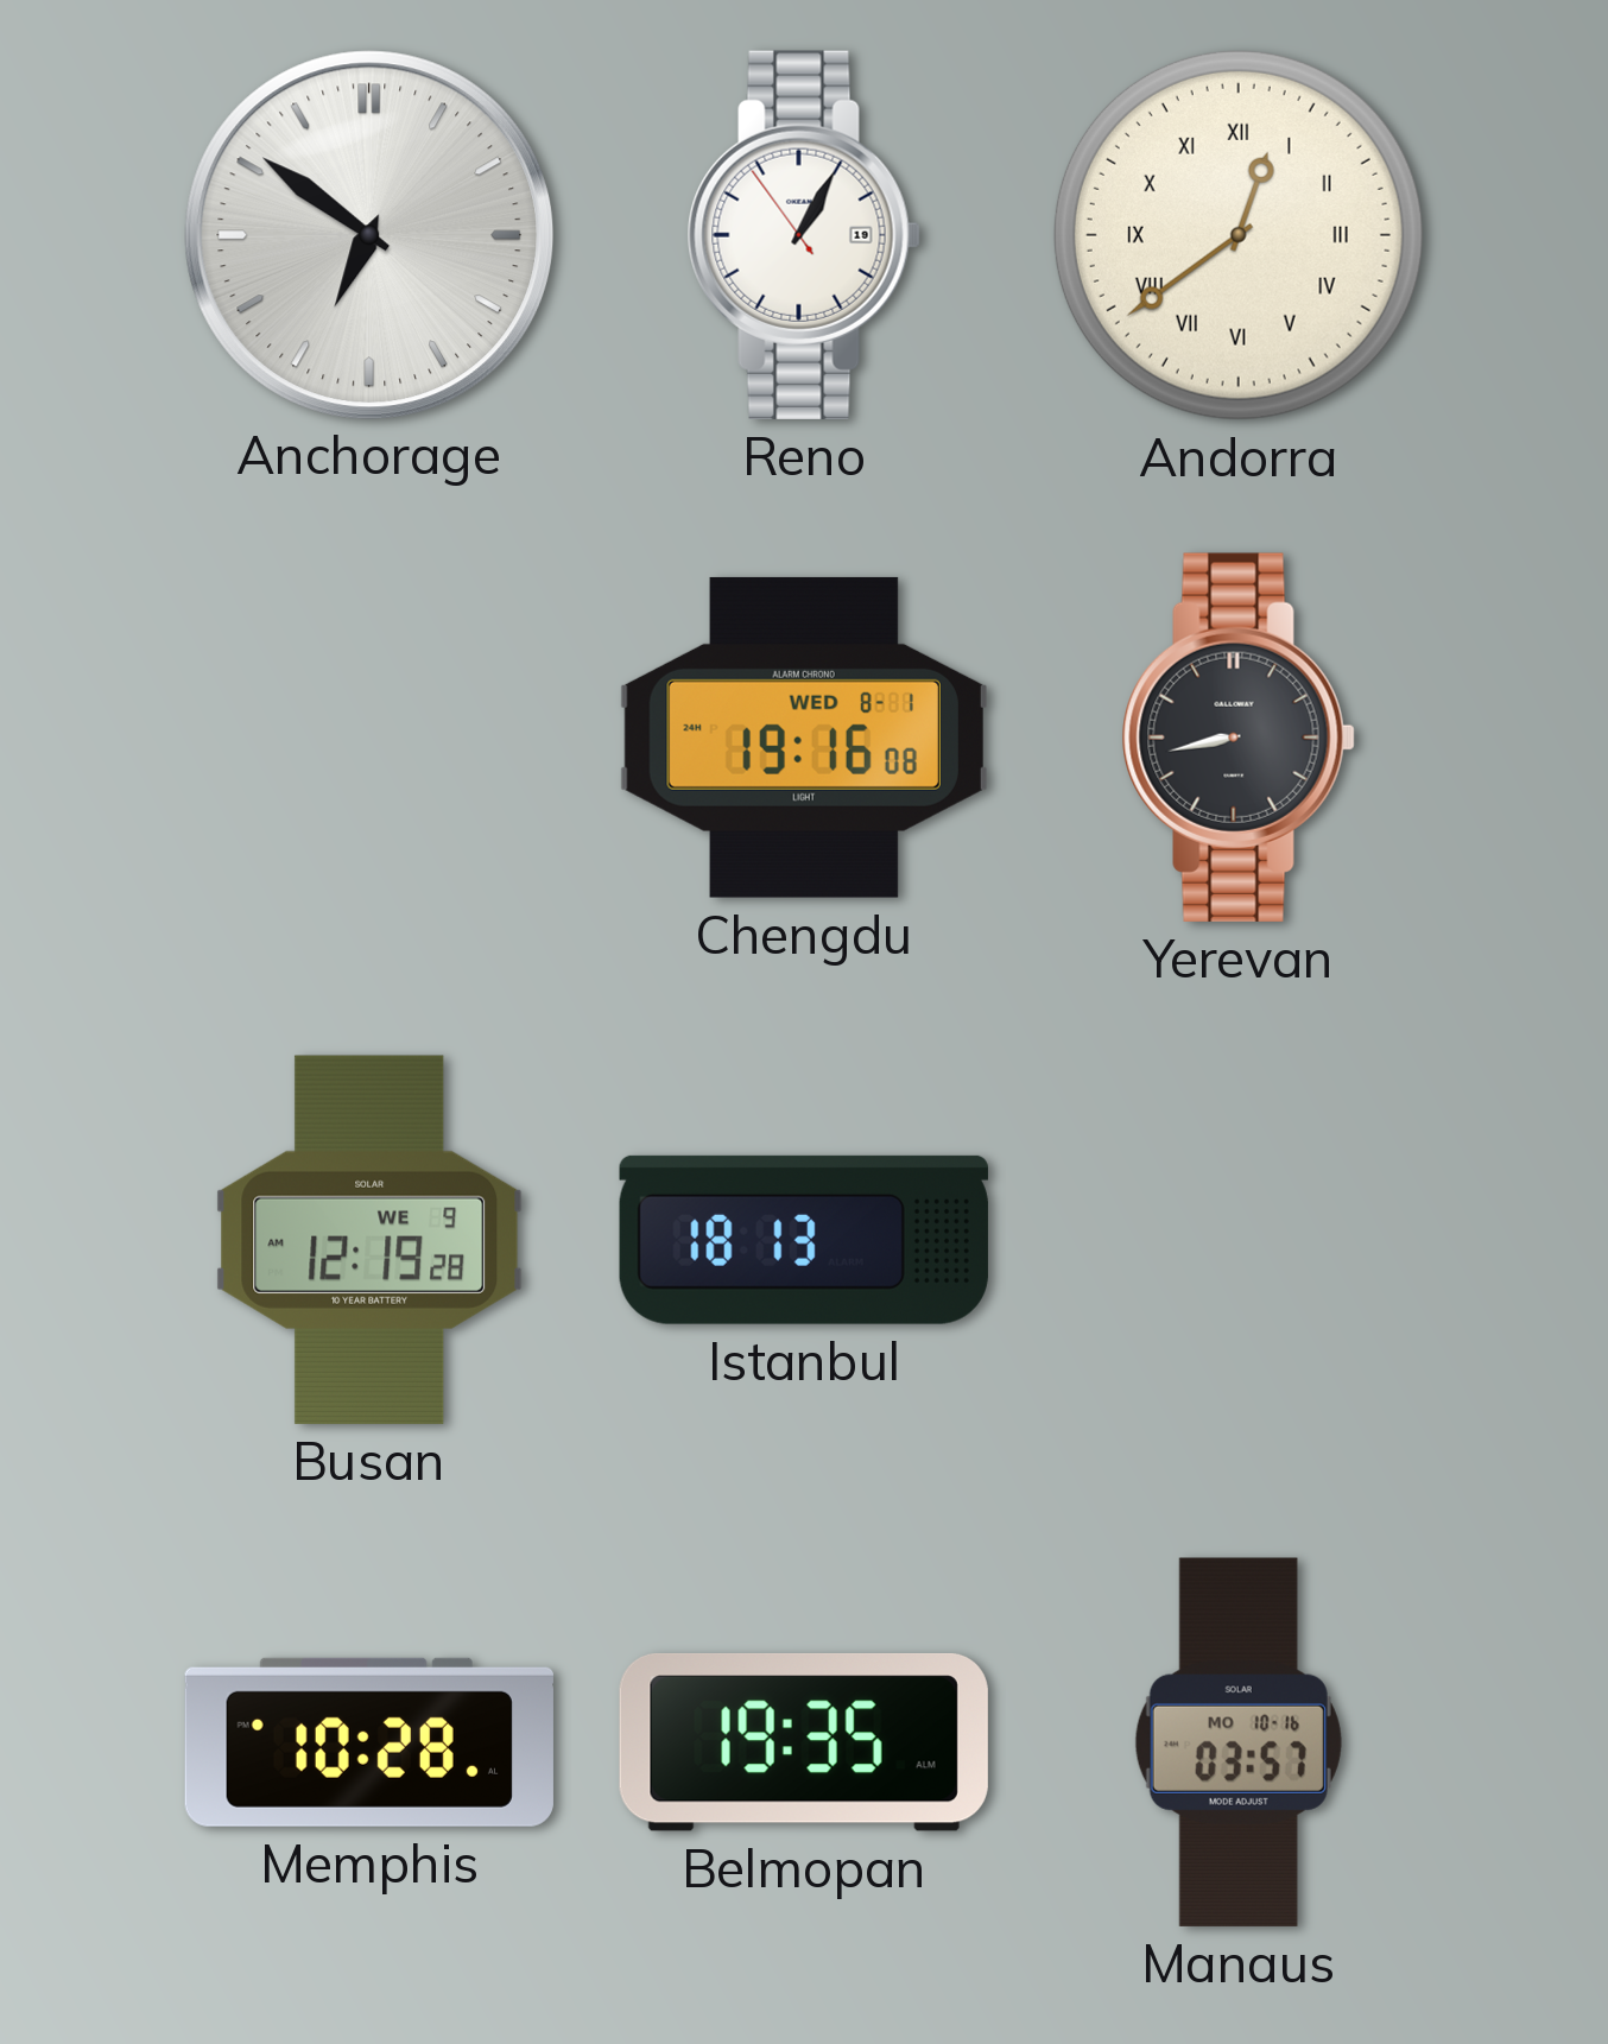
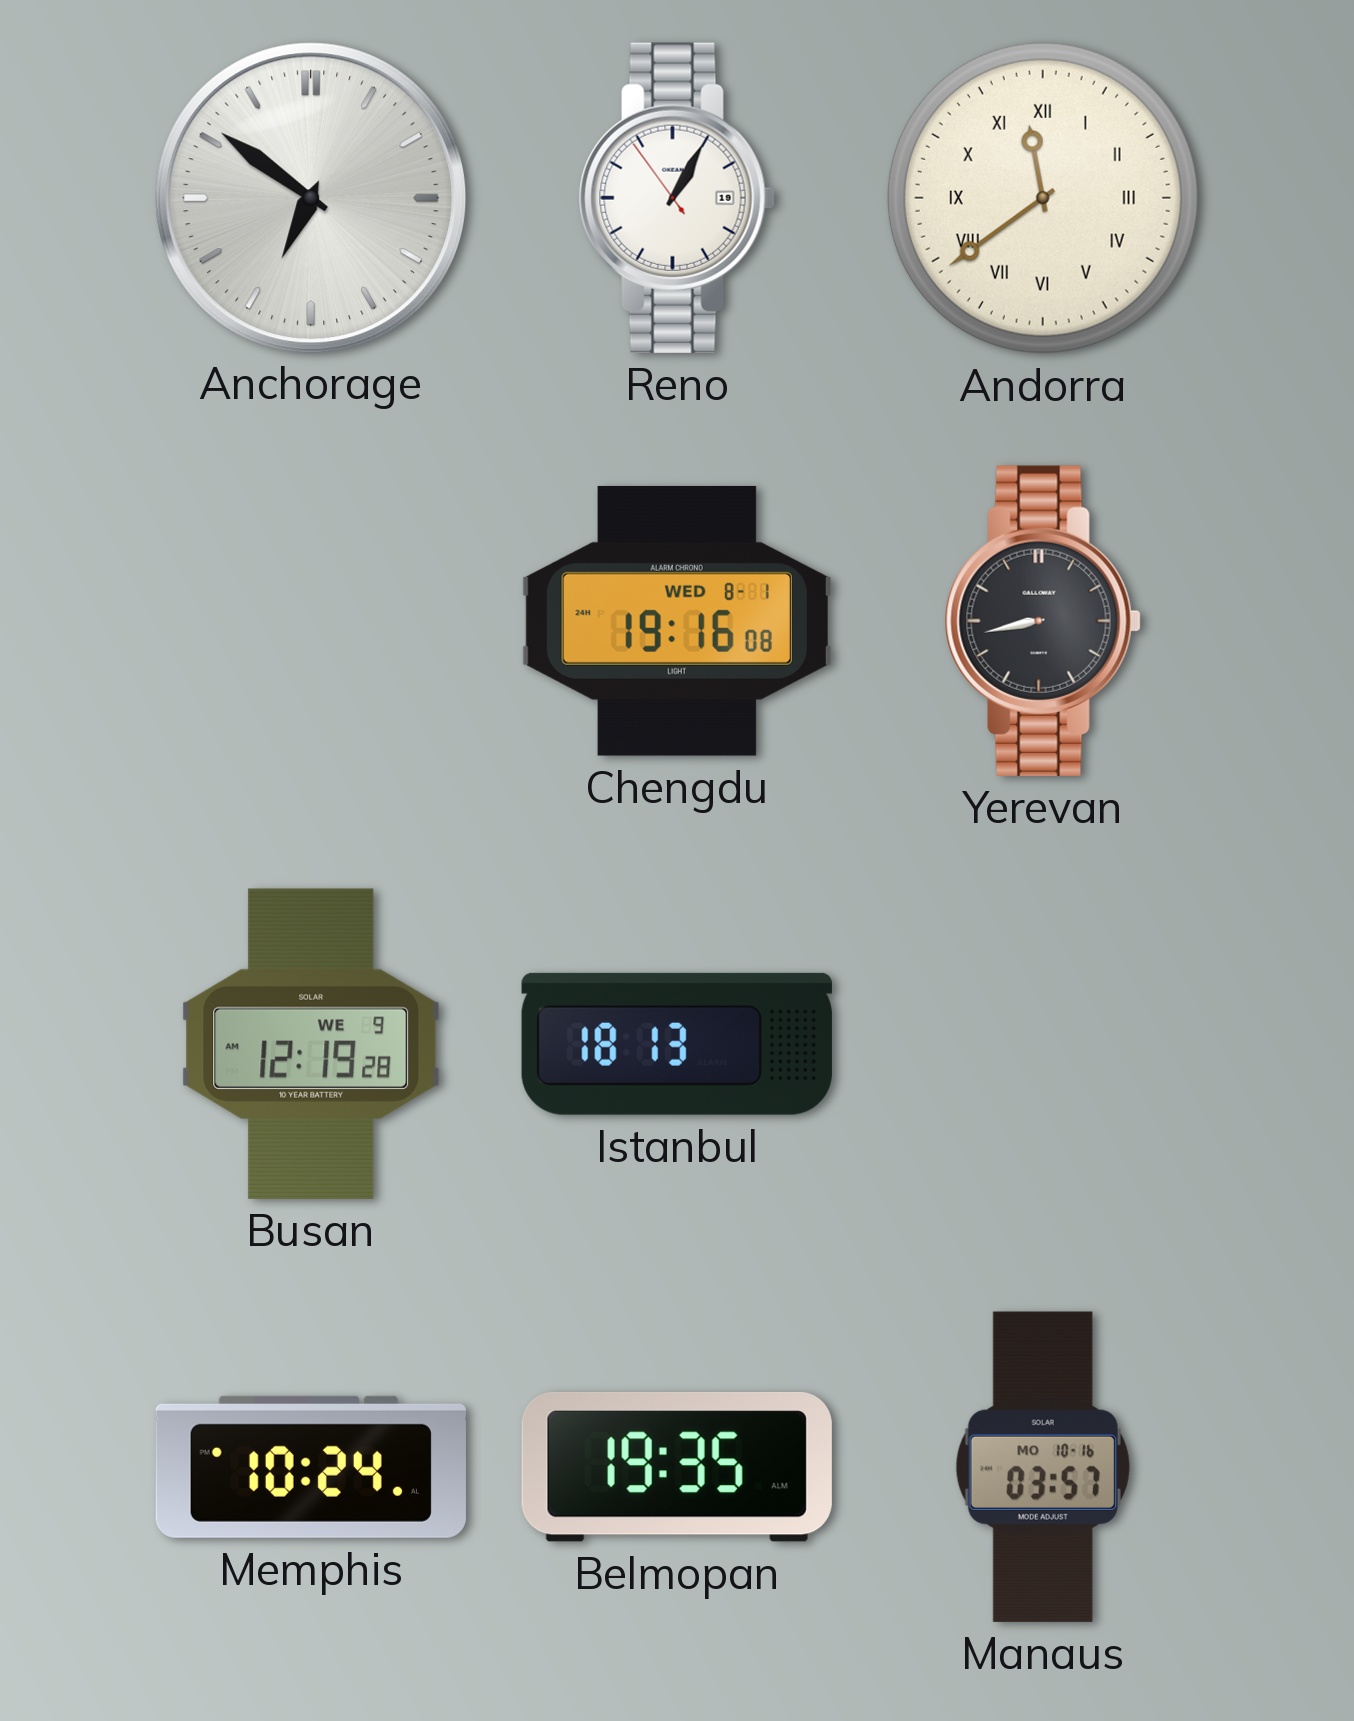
Andorra: 12:39 -> 11:39
Memphis: 10:28 -> 10:24
